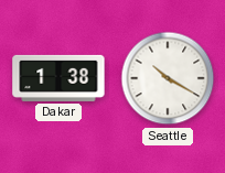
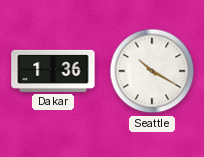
Dakar: 1:38 -> 1:36
